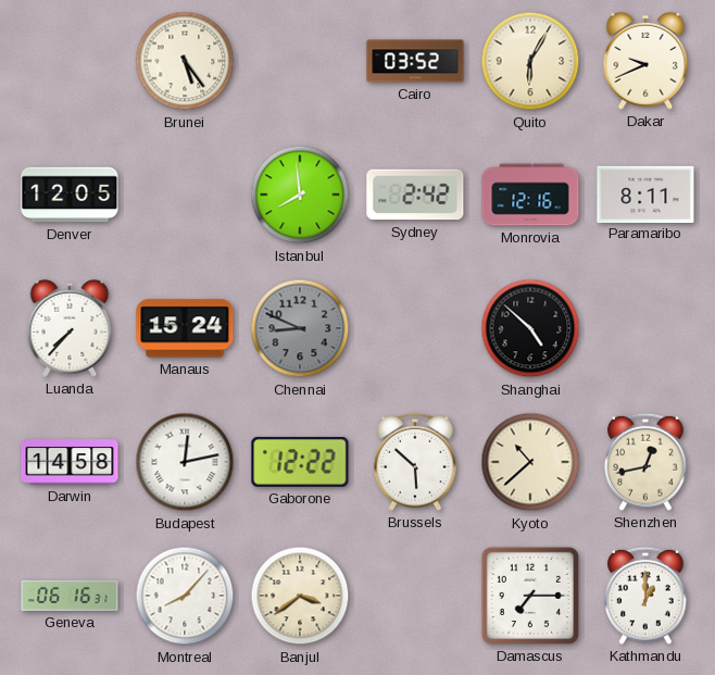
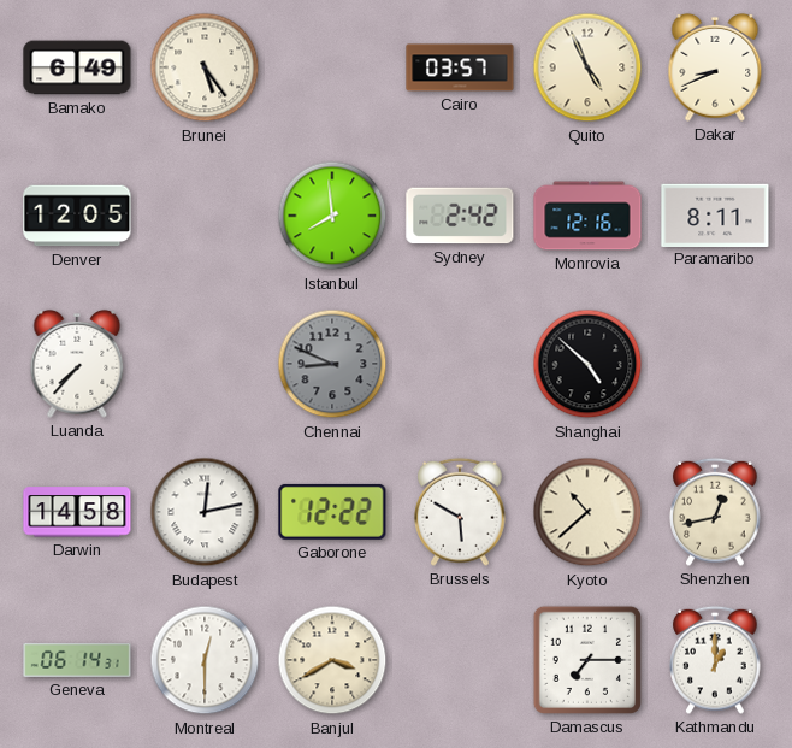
Bamako: none -> 6:49
Cairo: 03:52 -> 03:57
Quito: 6:05 -> 4:56
Dakar: 9:41 -> 8:41
Manaus: 15:24 -> none
Brussels: 5:52 -> 5:50
Geneva: 06:16 -> 06:14
Montreal: 8:07 -> 12:30
Banjul: 3:39 -> 3:40
